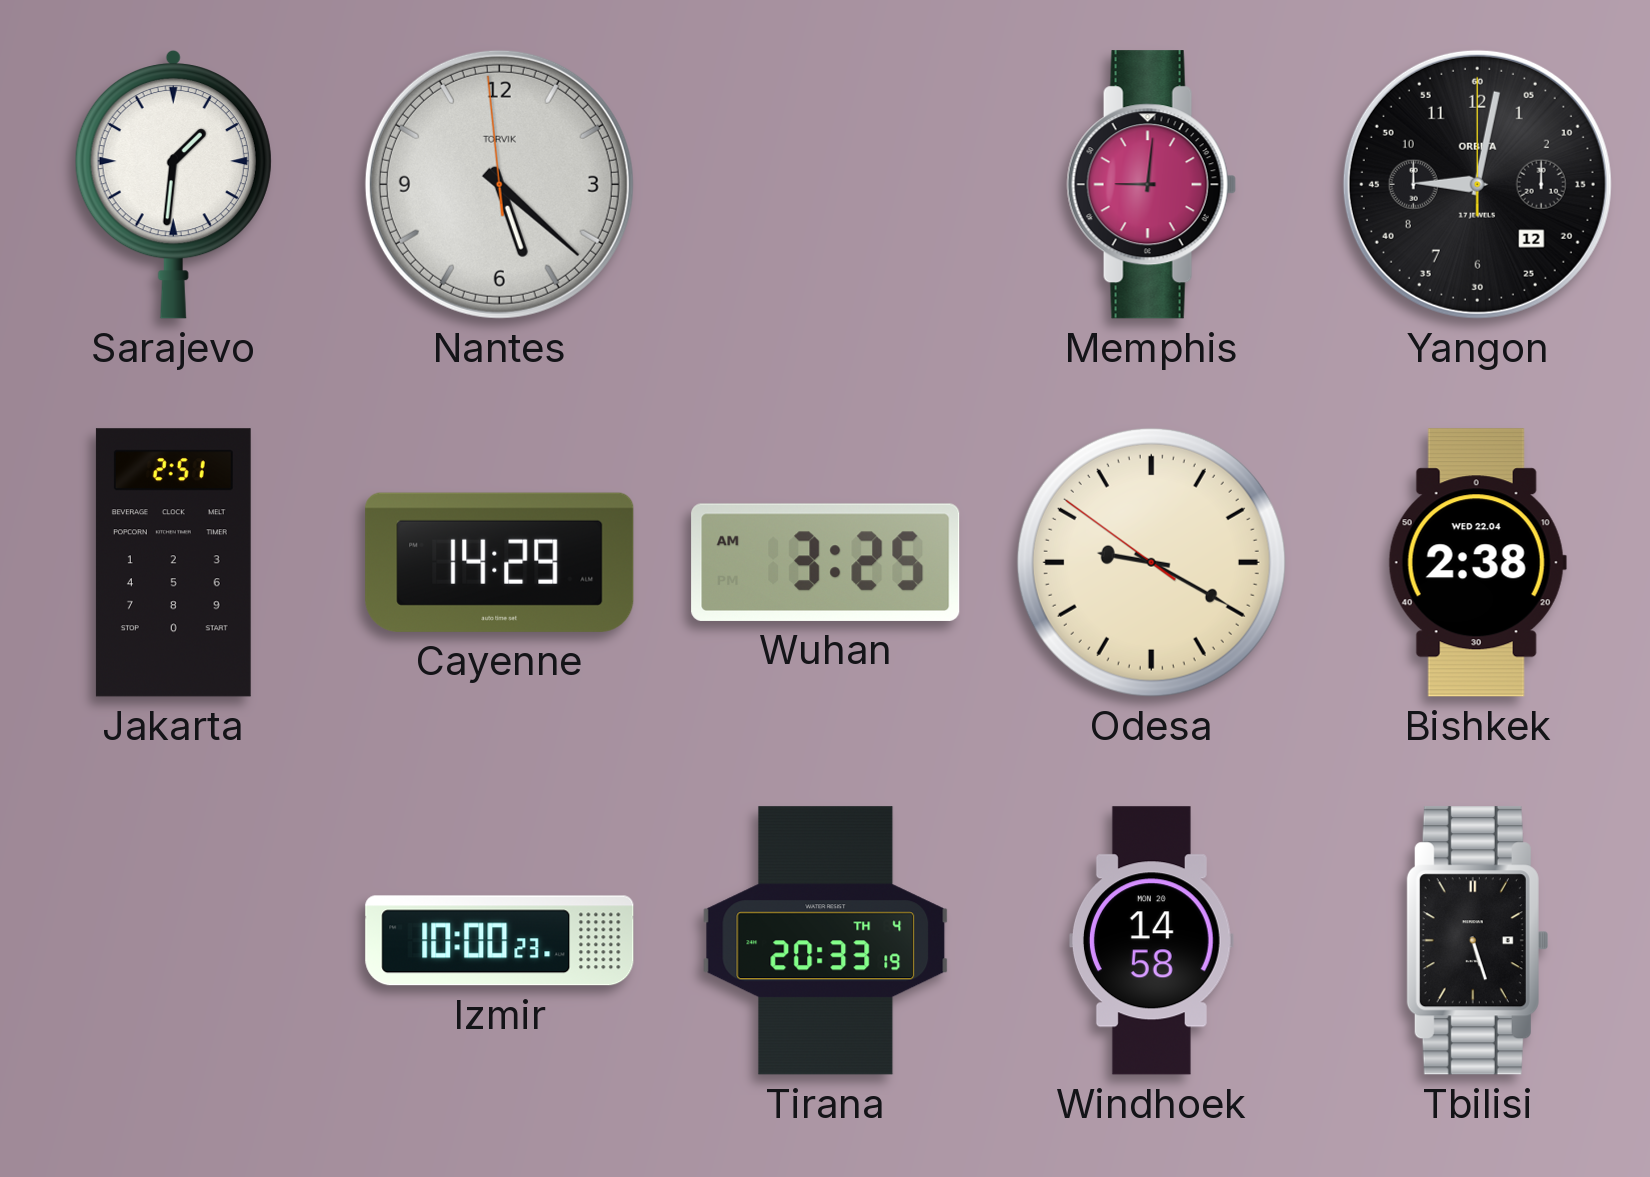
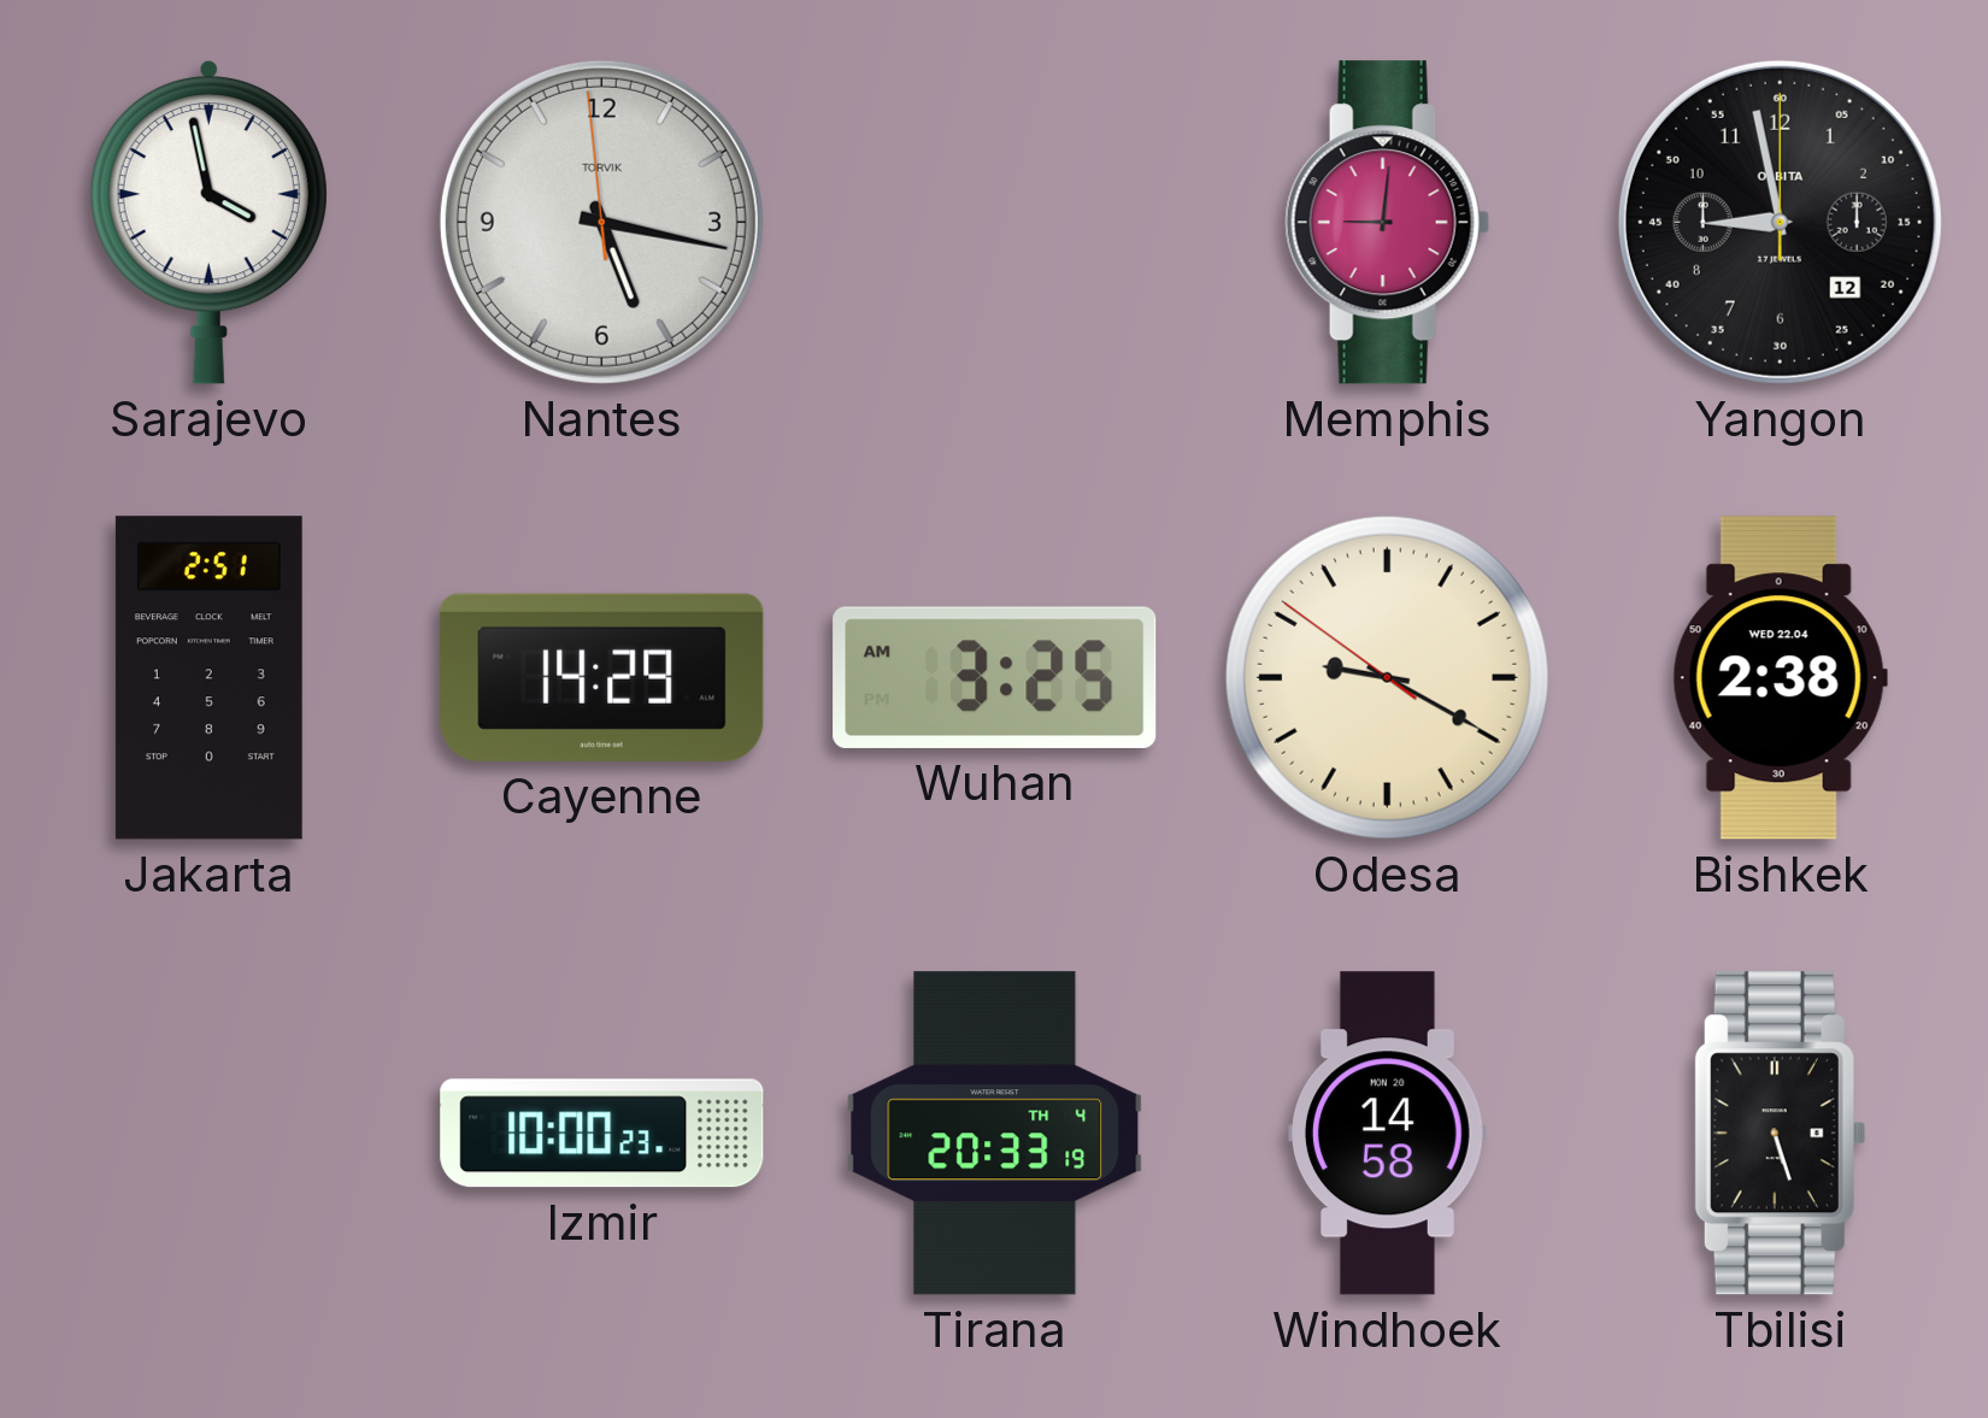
Sarajevo: 1:31 -> 3:58
Nantes: 5:21 -> 5:16
Yangon: 9:02 -> 8:58
